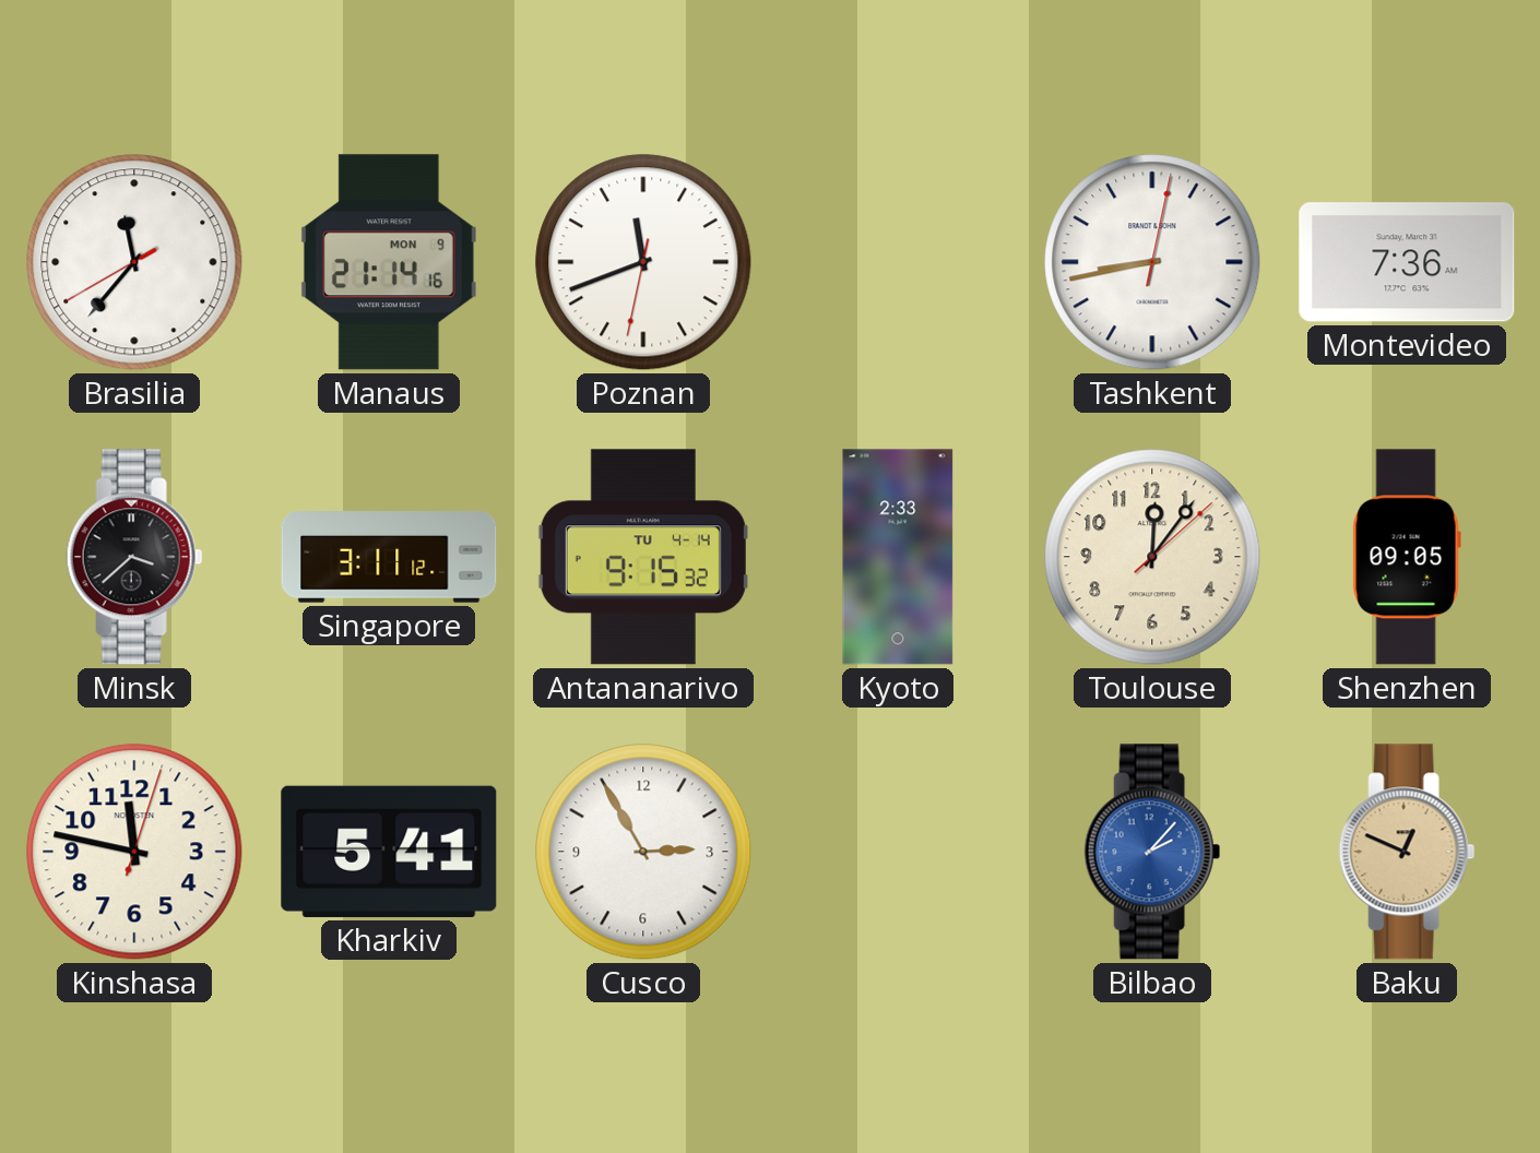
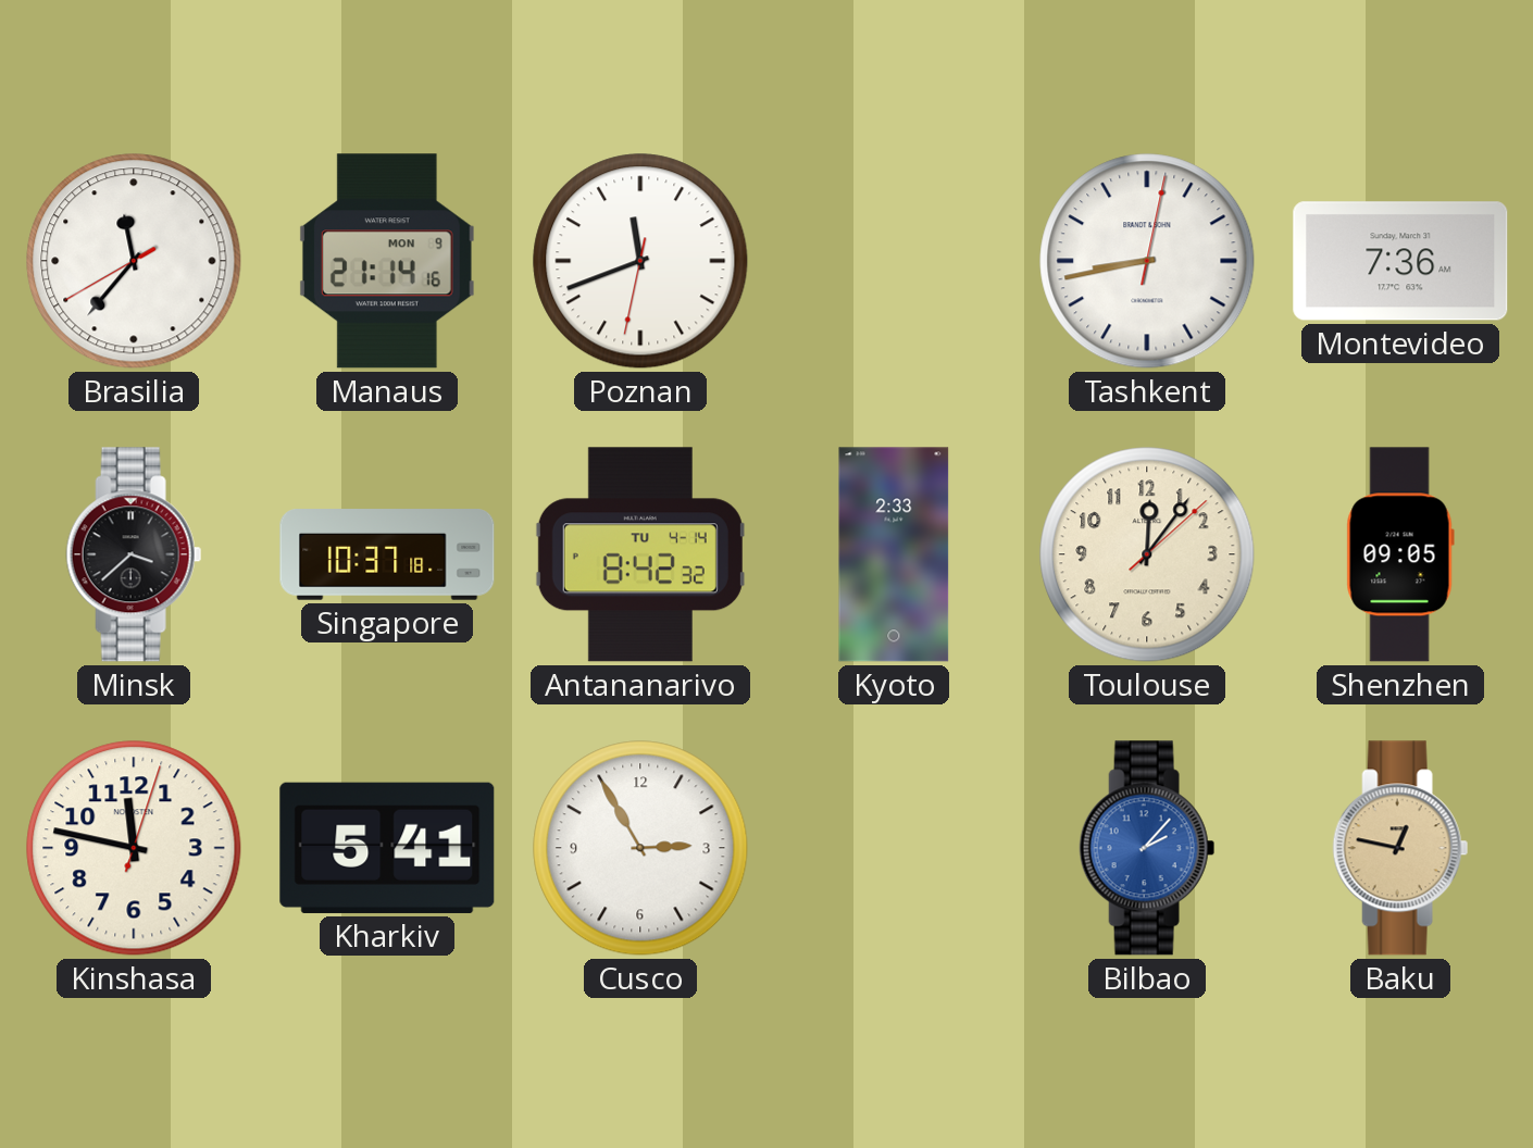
Singapore: 3:11 -> 10:37
Antananarivo: 9:15 -> 8:42
Baku: 12:49 -> 12:47
